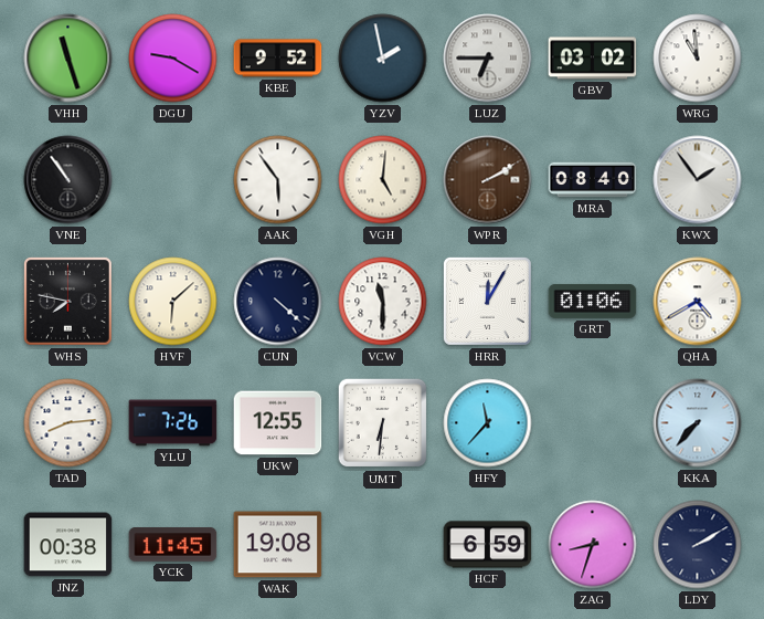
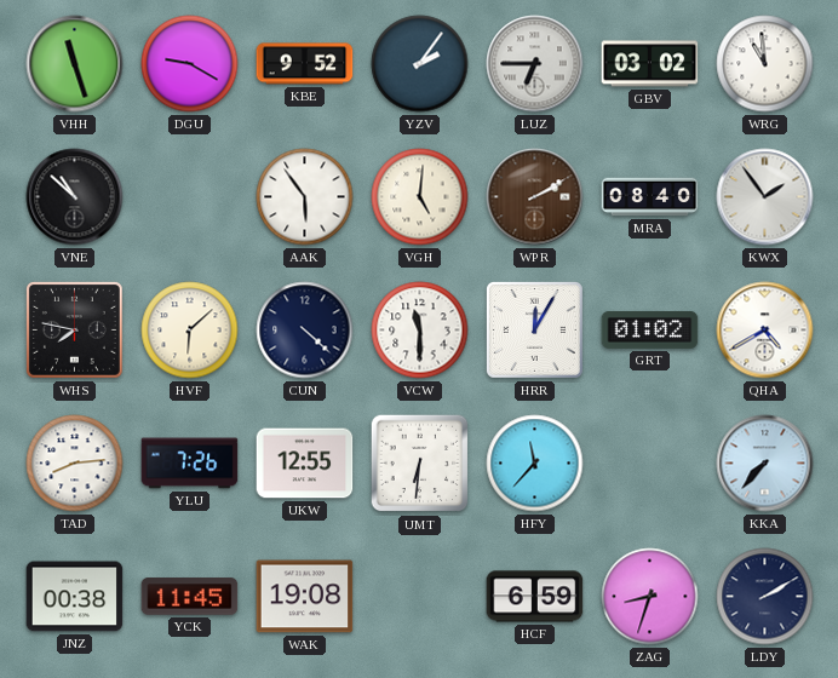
YZV: 1:58 -> 2:06
VNE: 10:54 -> 10:52
GRT: 01:06 -> 01:02
